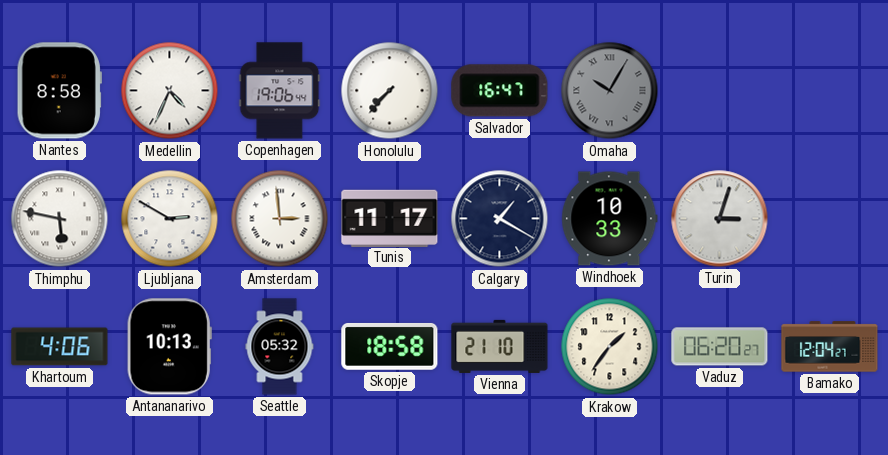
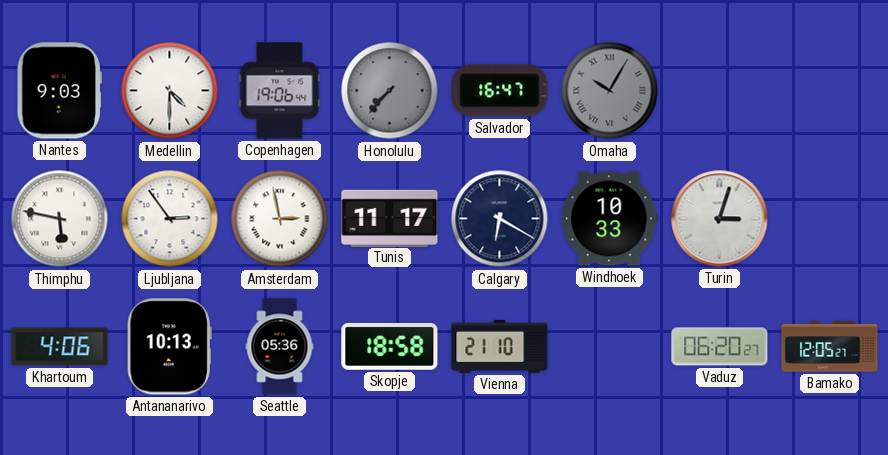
Nantes: 8:58 -> 9:03
Medellin: 4:34 -> 4:30
Honolulu dial: white -> grey
Ljubljana: 2:50 -> 2:54
Amsterdam: 2:59 -> 2:58
Calgary: 1:20 -> 6:20
Seattle: 05:32 -> 05:36
Krakow: 1:36 -> none
Bamako: 12:04 -> 12:05
